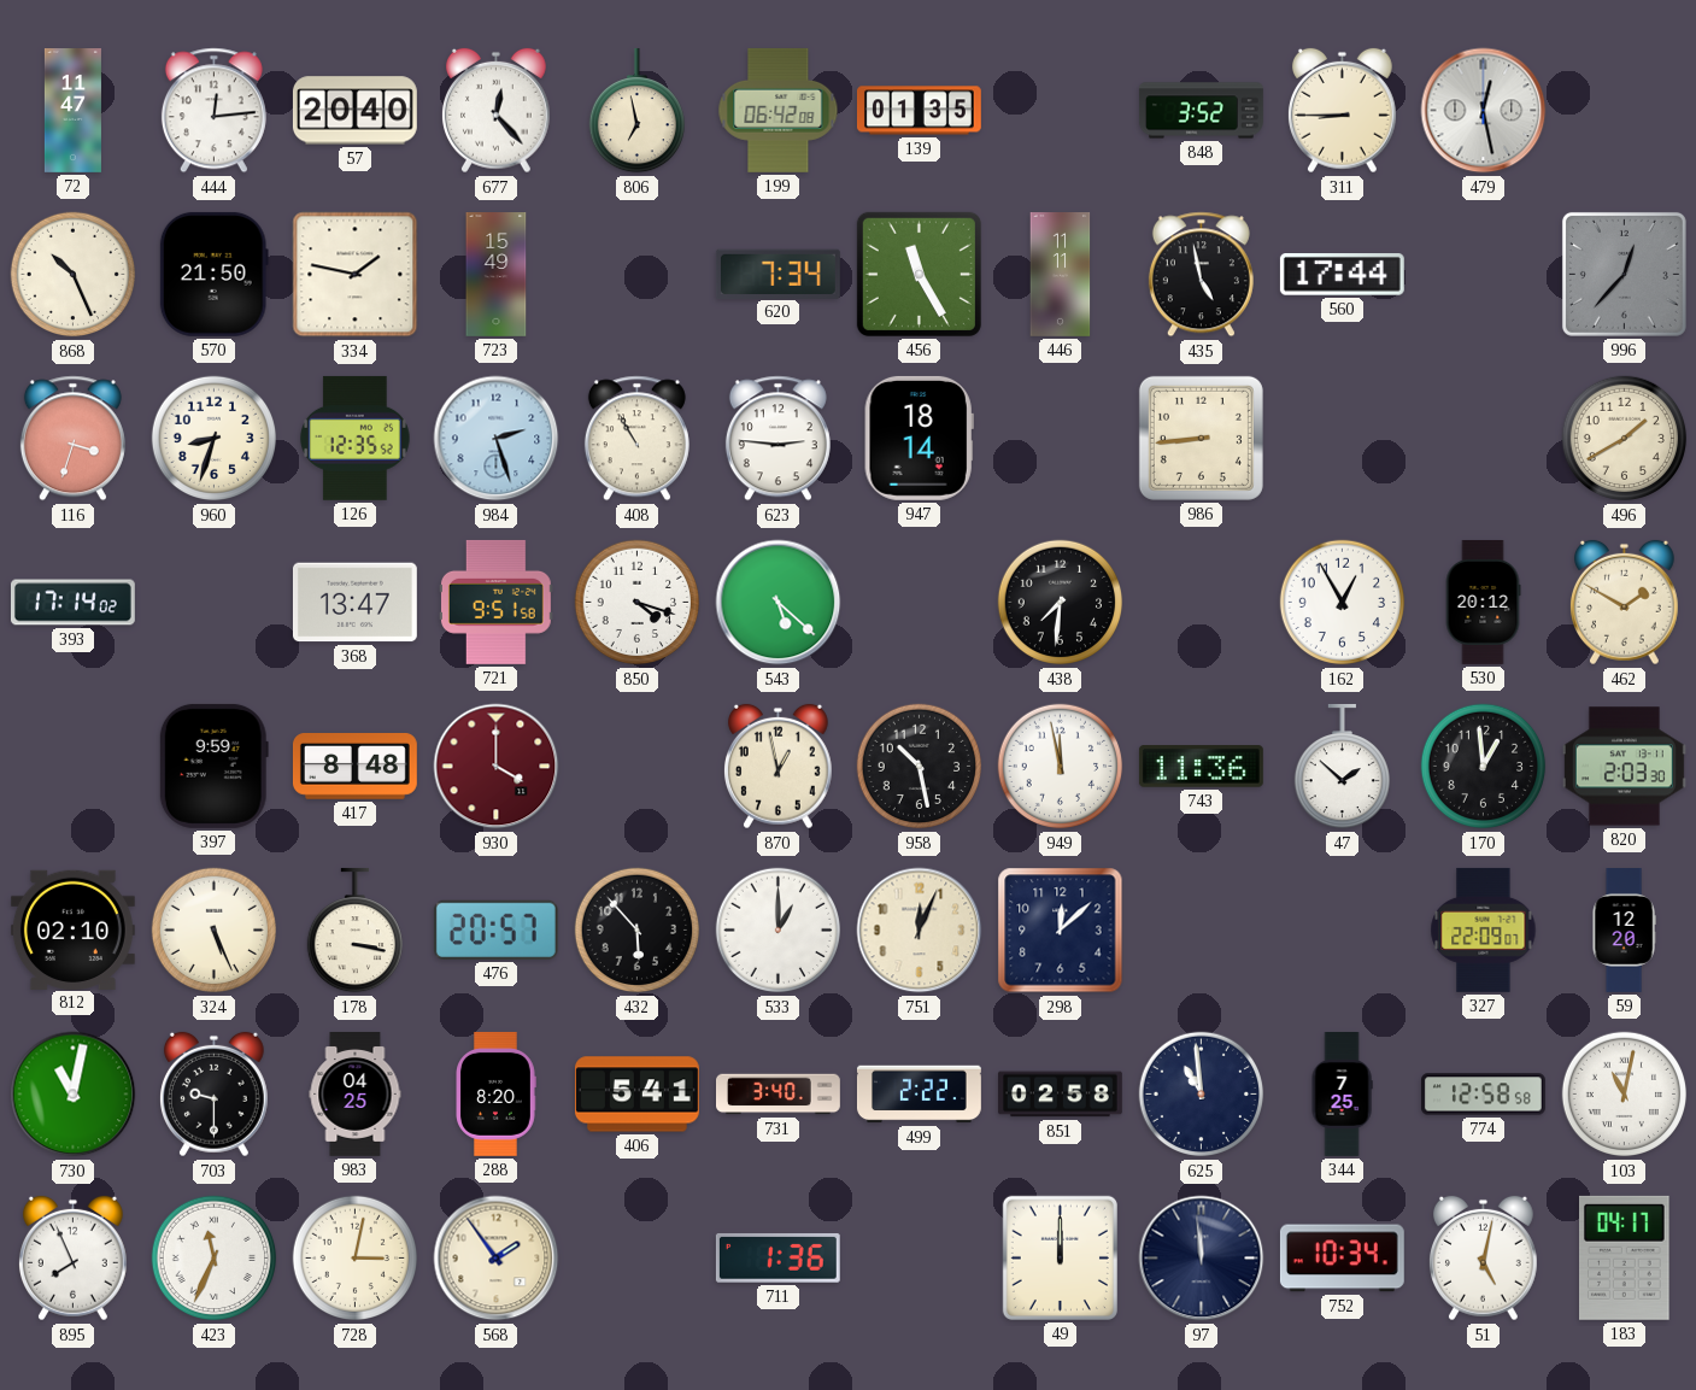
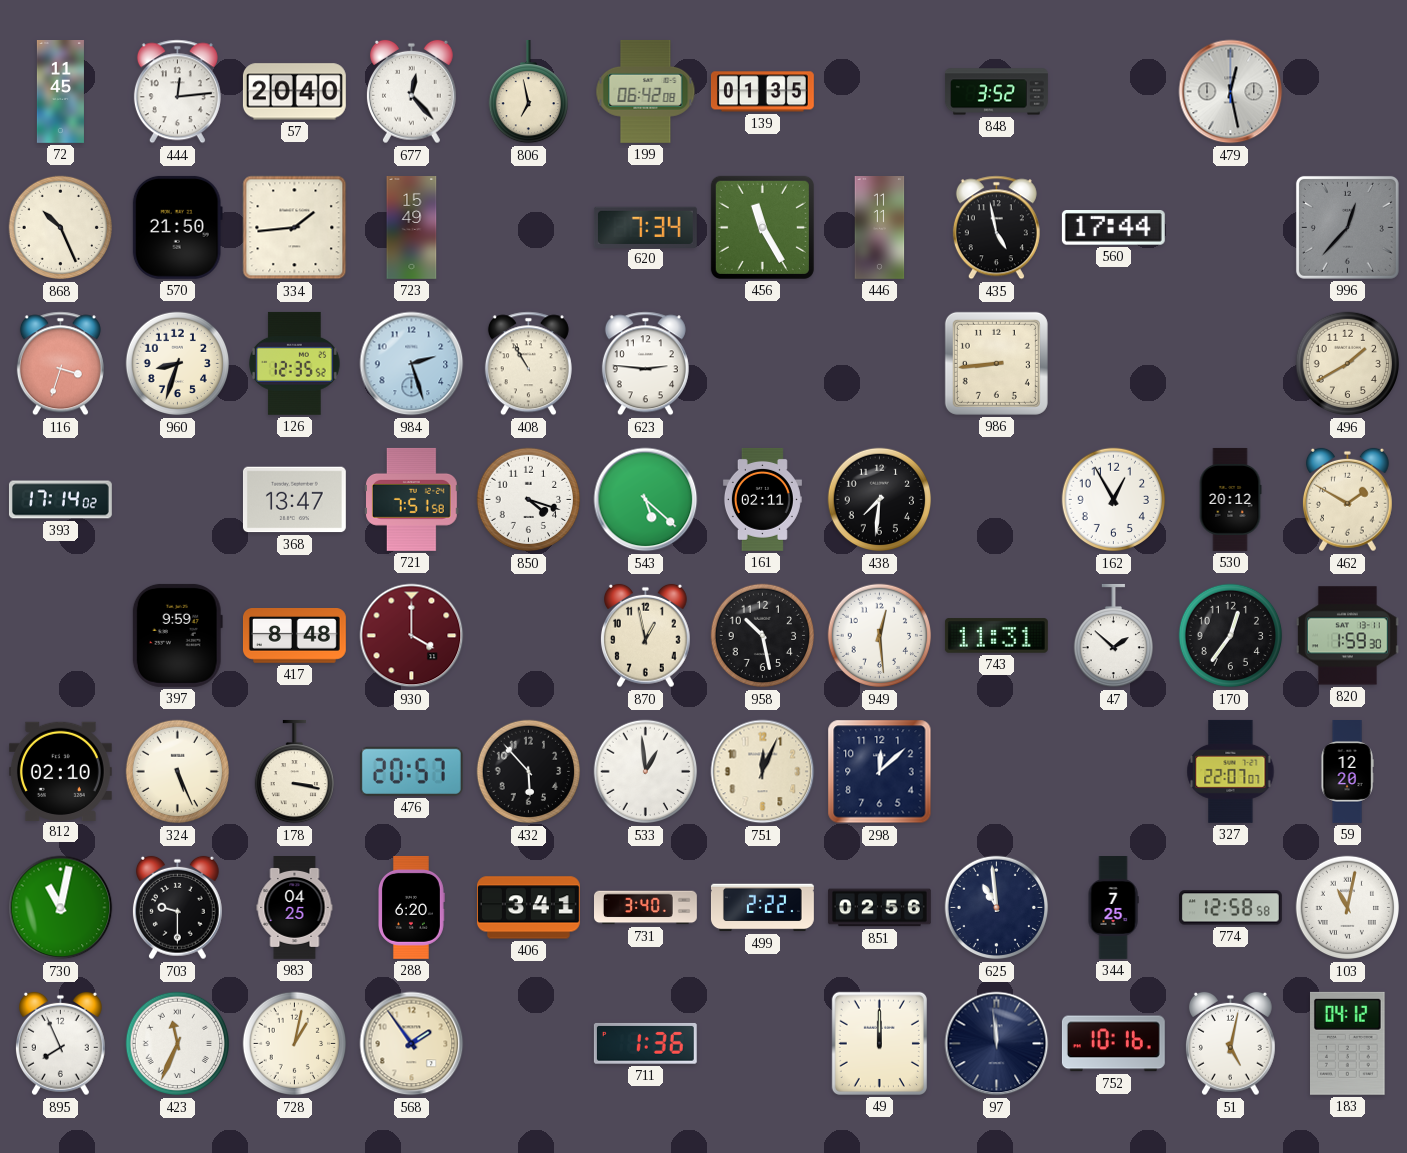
72: 11:47 -> 11:45
311: 8:45 -> none
334: 1:47 -> 1:44
947: 18:14 -> none
721: 9:51 -> 7:51
161: none -> 02:11
949: 11:58 -> 12:29
743: 11:36 -> 11:31
170: 12:59 -> 12:36
820: 2:03 -> 1:59
533: 1:00 -> 12:59
327: 22:09 -> 22:07
288: 8:20 -> 6:20
406: 5:41 -> 3:41
851: 02:58 -> 02:56
728: 3:02 -> 1:02
752: 10:34 -> 10:16
183: 04:17 -> 04:12
